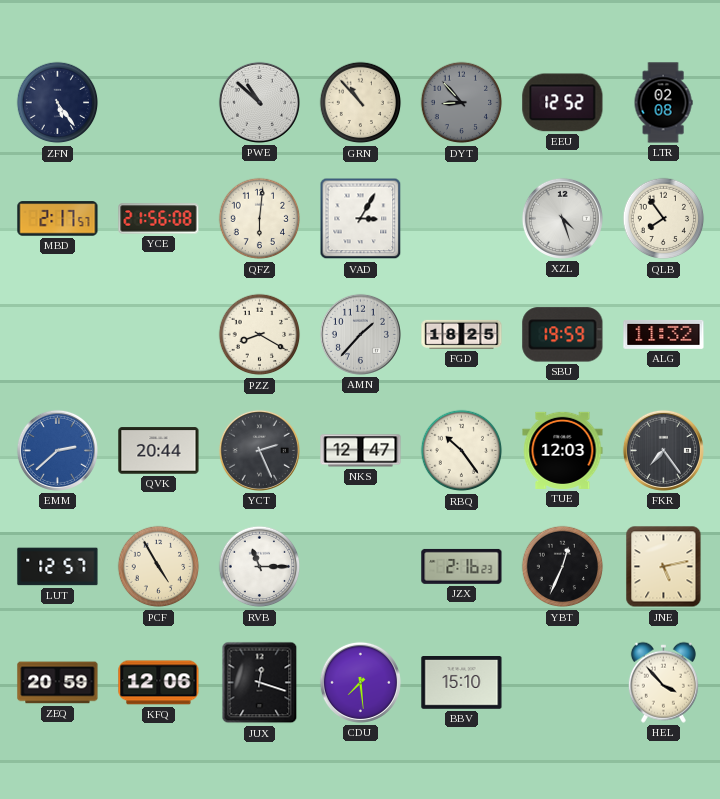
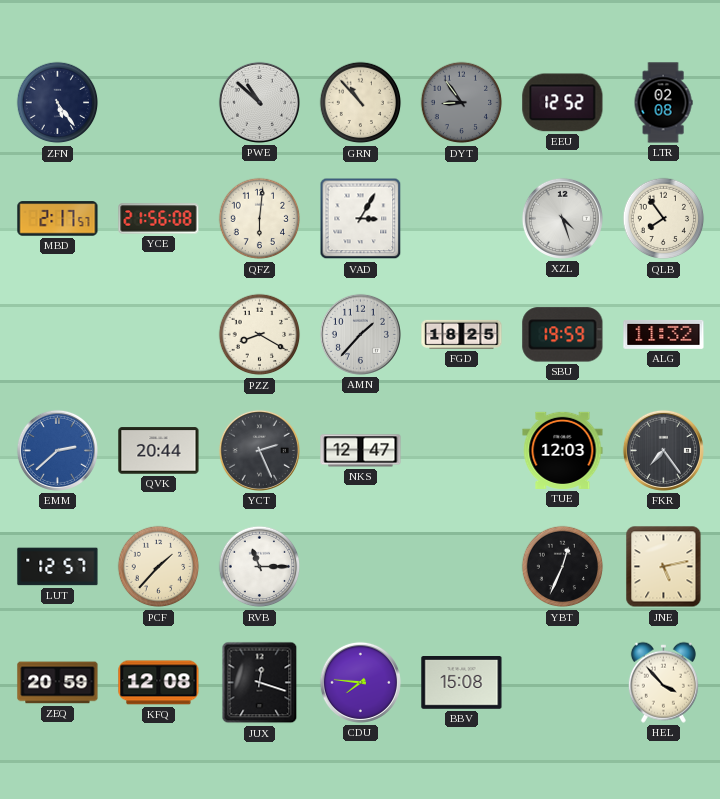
DYT: 8:53 -> 8:54
RBQ: 10:24 -> none
PCF: 4:55 -> 1:37
JZX: 2:16 -> none
KFQ: 12:06 -> 12:08
CDU: 7:29 -> 7:46
BBV: 15:10 -> 15:08
